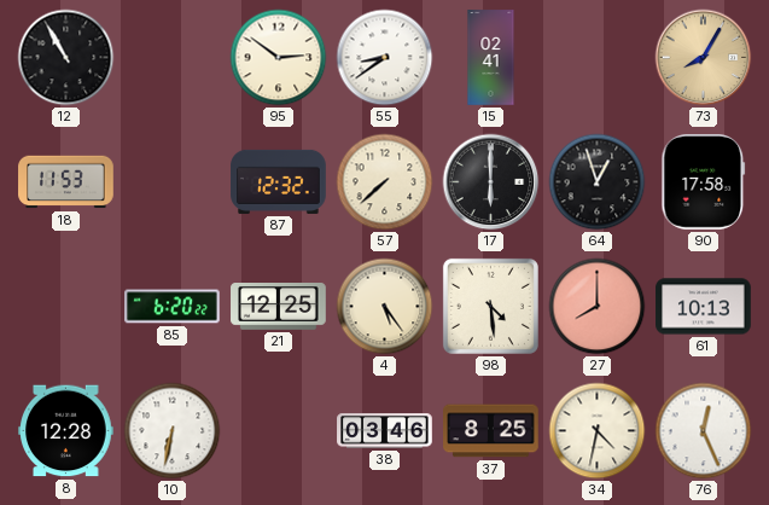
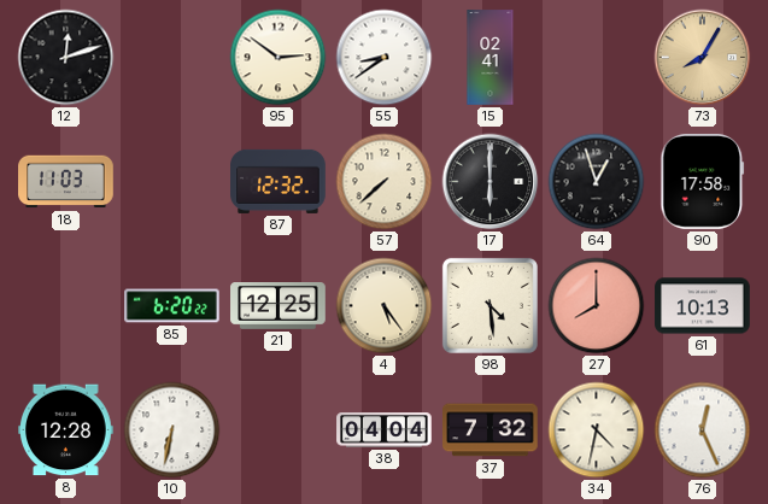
12: 10:55 -> 12:12
18: 11:53 -> 11:03
38: 03:46 -> 04:04
37: 8:25 -> 7:32
